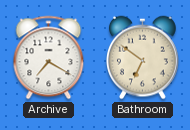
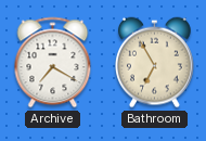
Bathroom: 6:51 -> 6:55
